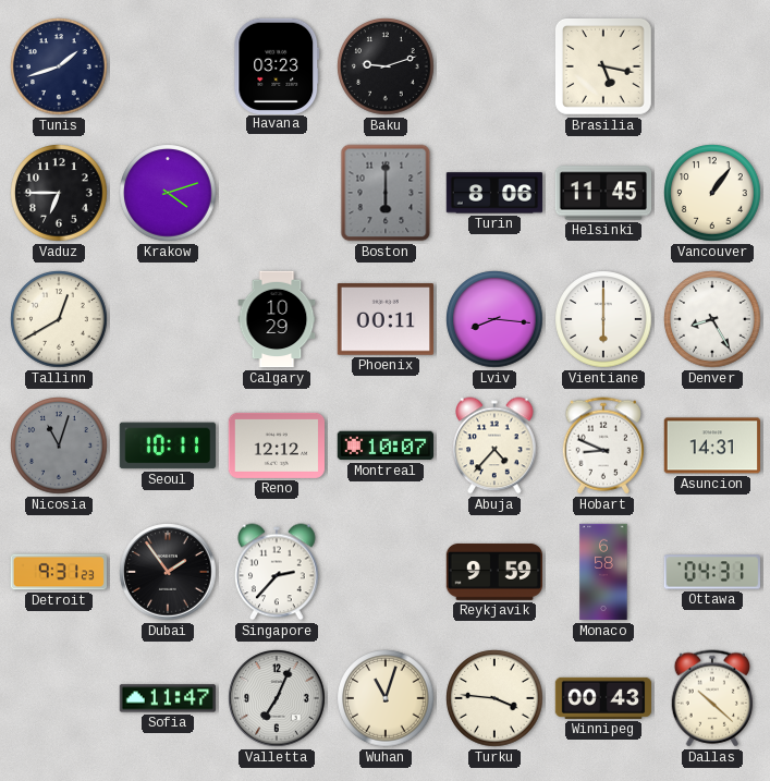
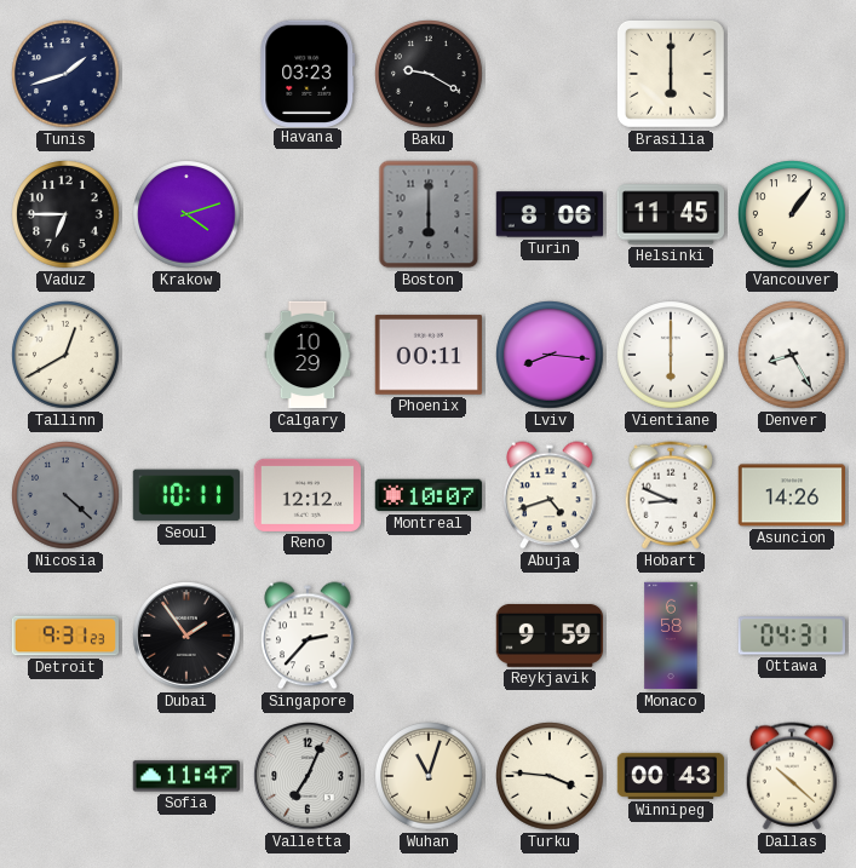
Baku: 9:12 -> 9:20
Brasilia: 5:17 -> 6:00
Nicosia: 11:03 -> 4:22
Abuja: 4:37 -> 4:42
Asuncion: 14:31 -> 14:26
